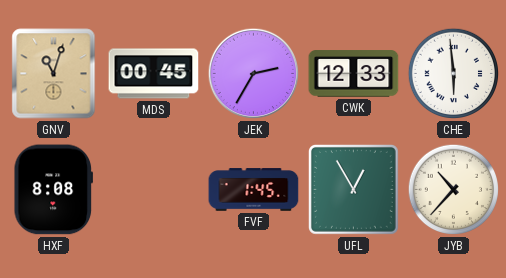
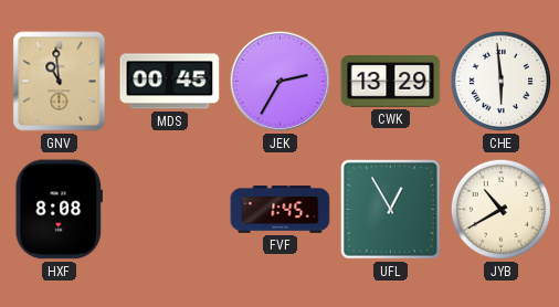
GNV: 11:03 -> 10:59
CWK: 12:33 -> 13:29
JYB: 10:37 -> 10:40
